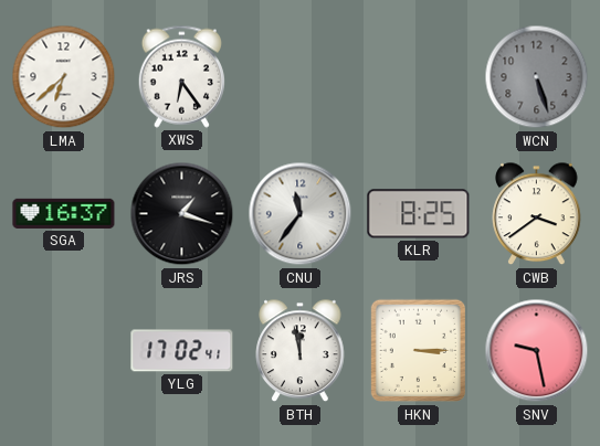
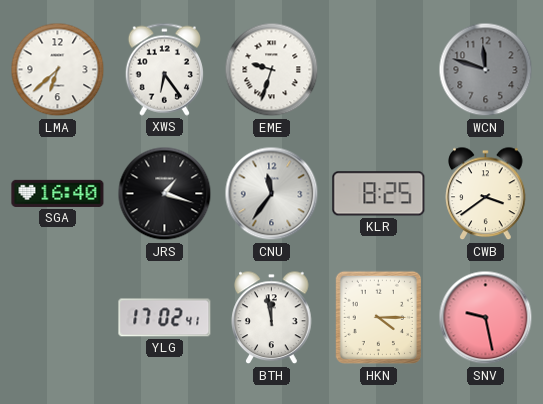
EME: none -> 9:33
WCN: 5:27 -> 11:48
SGA: 16:37 -> 16:40
HKN: 3:15 -> 4:15
